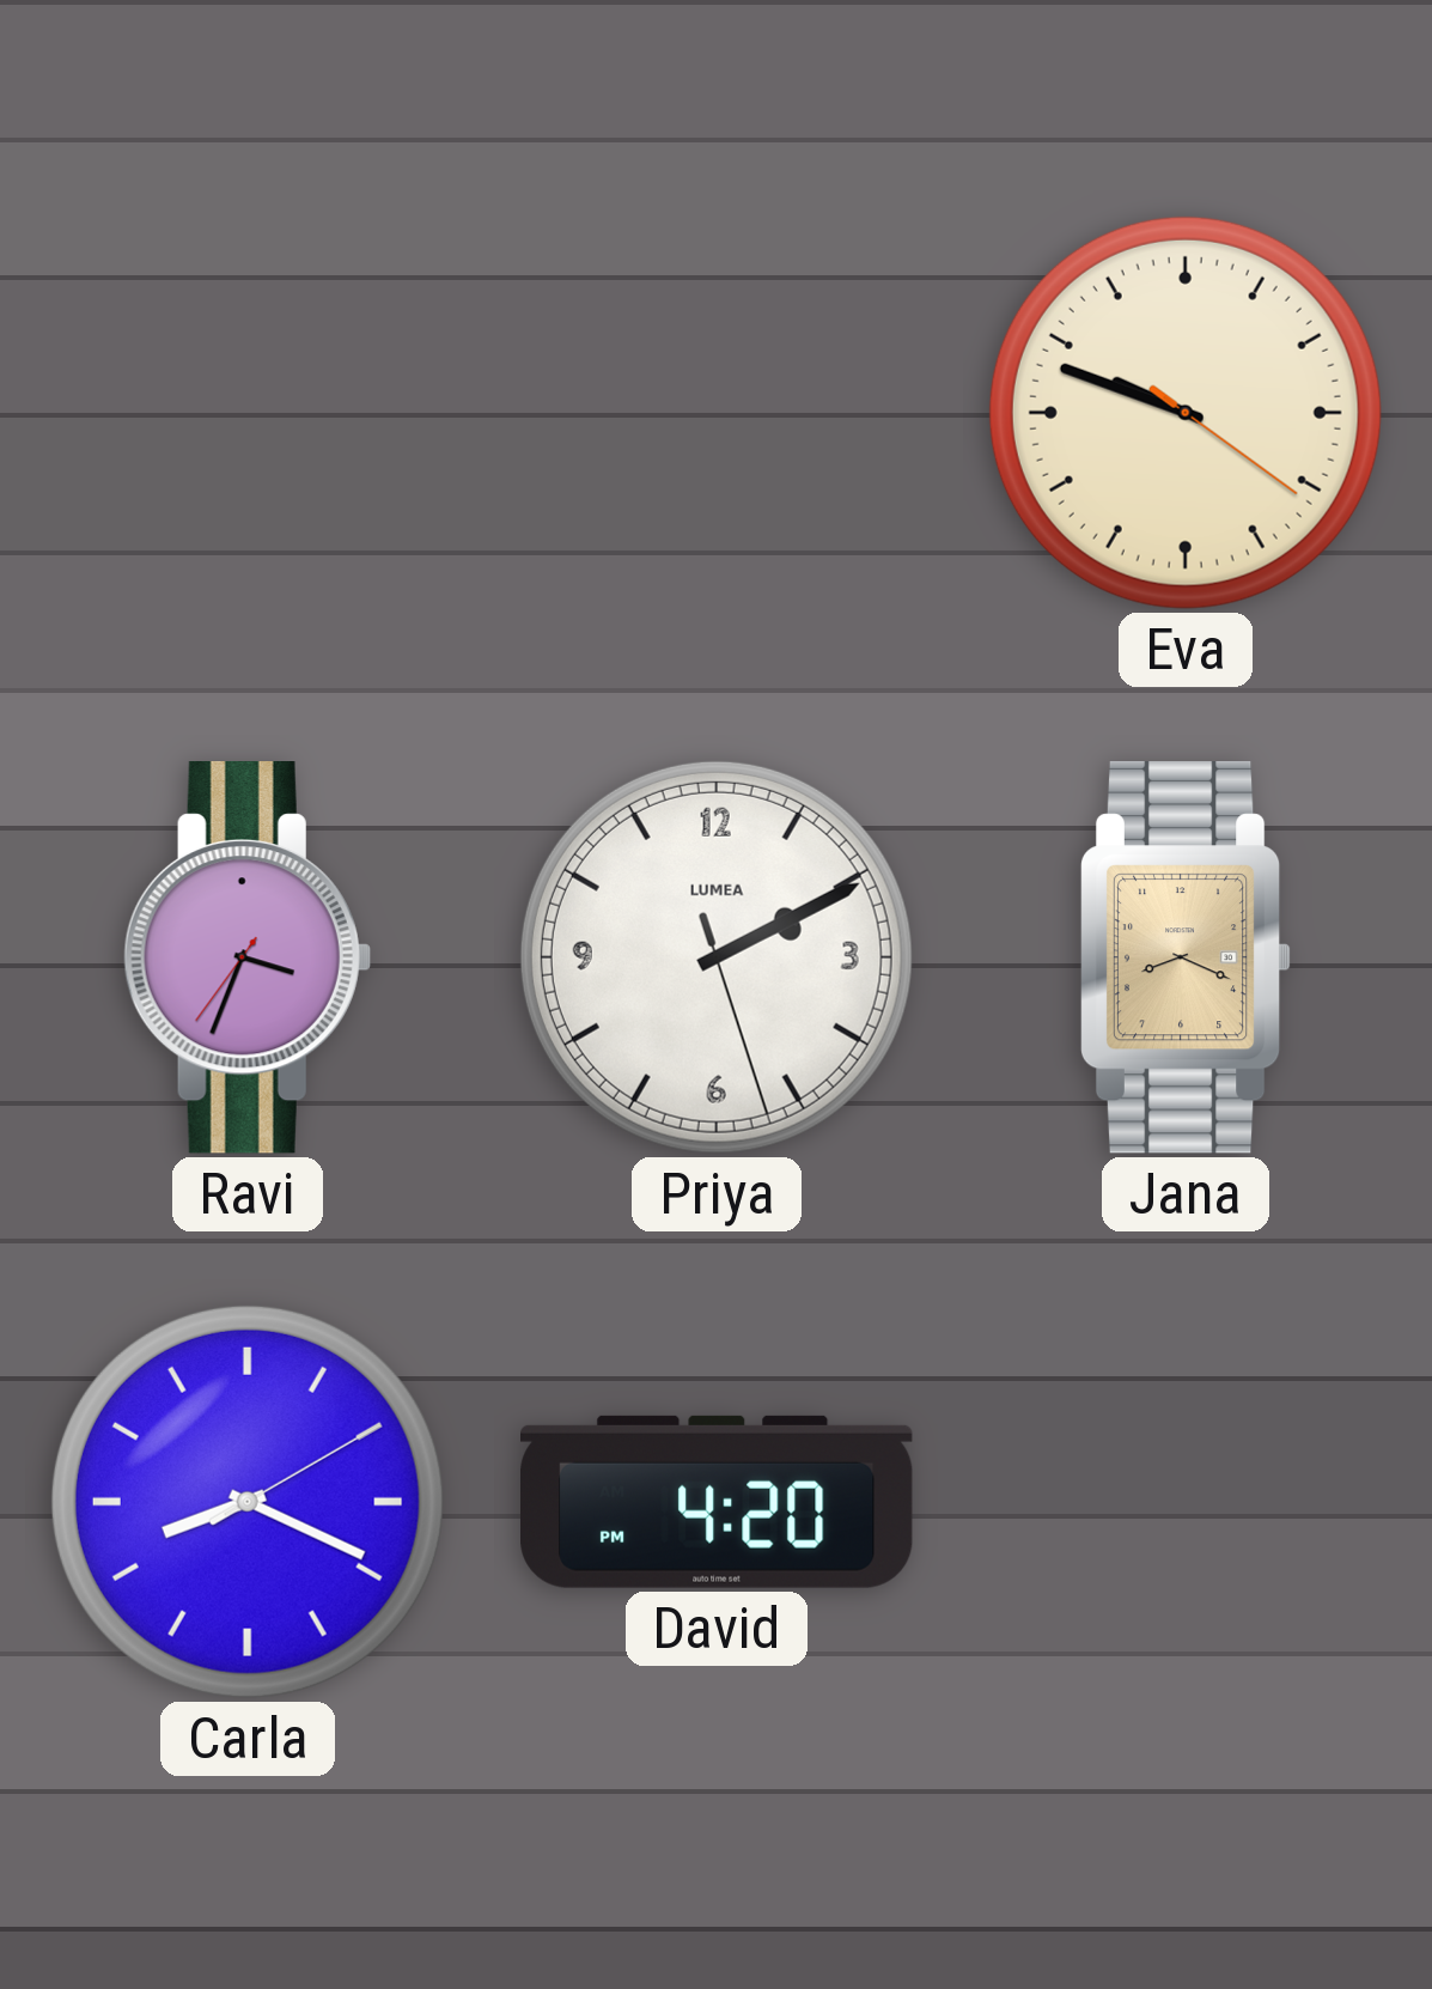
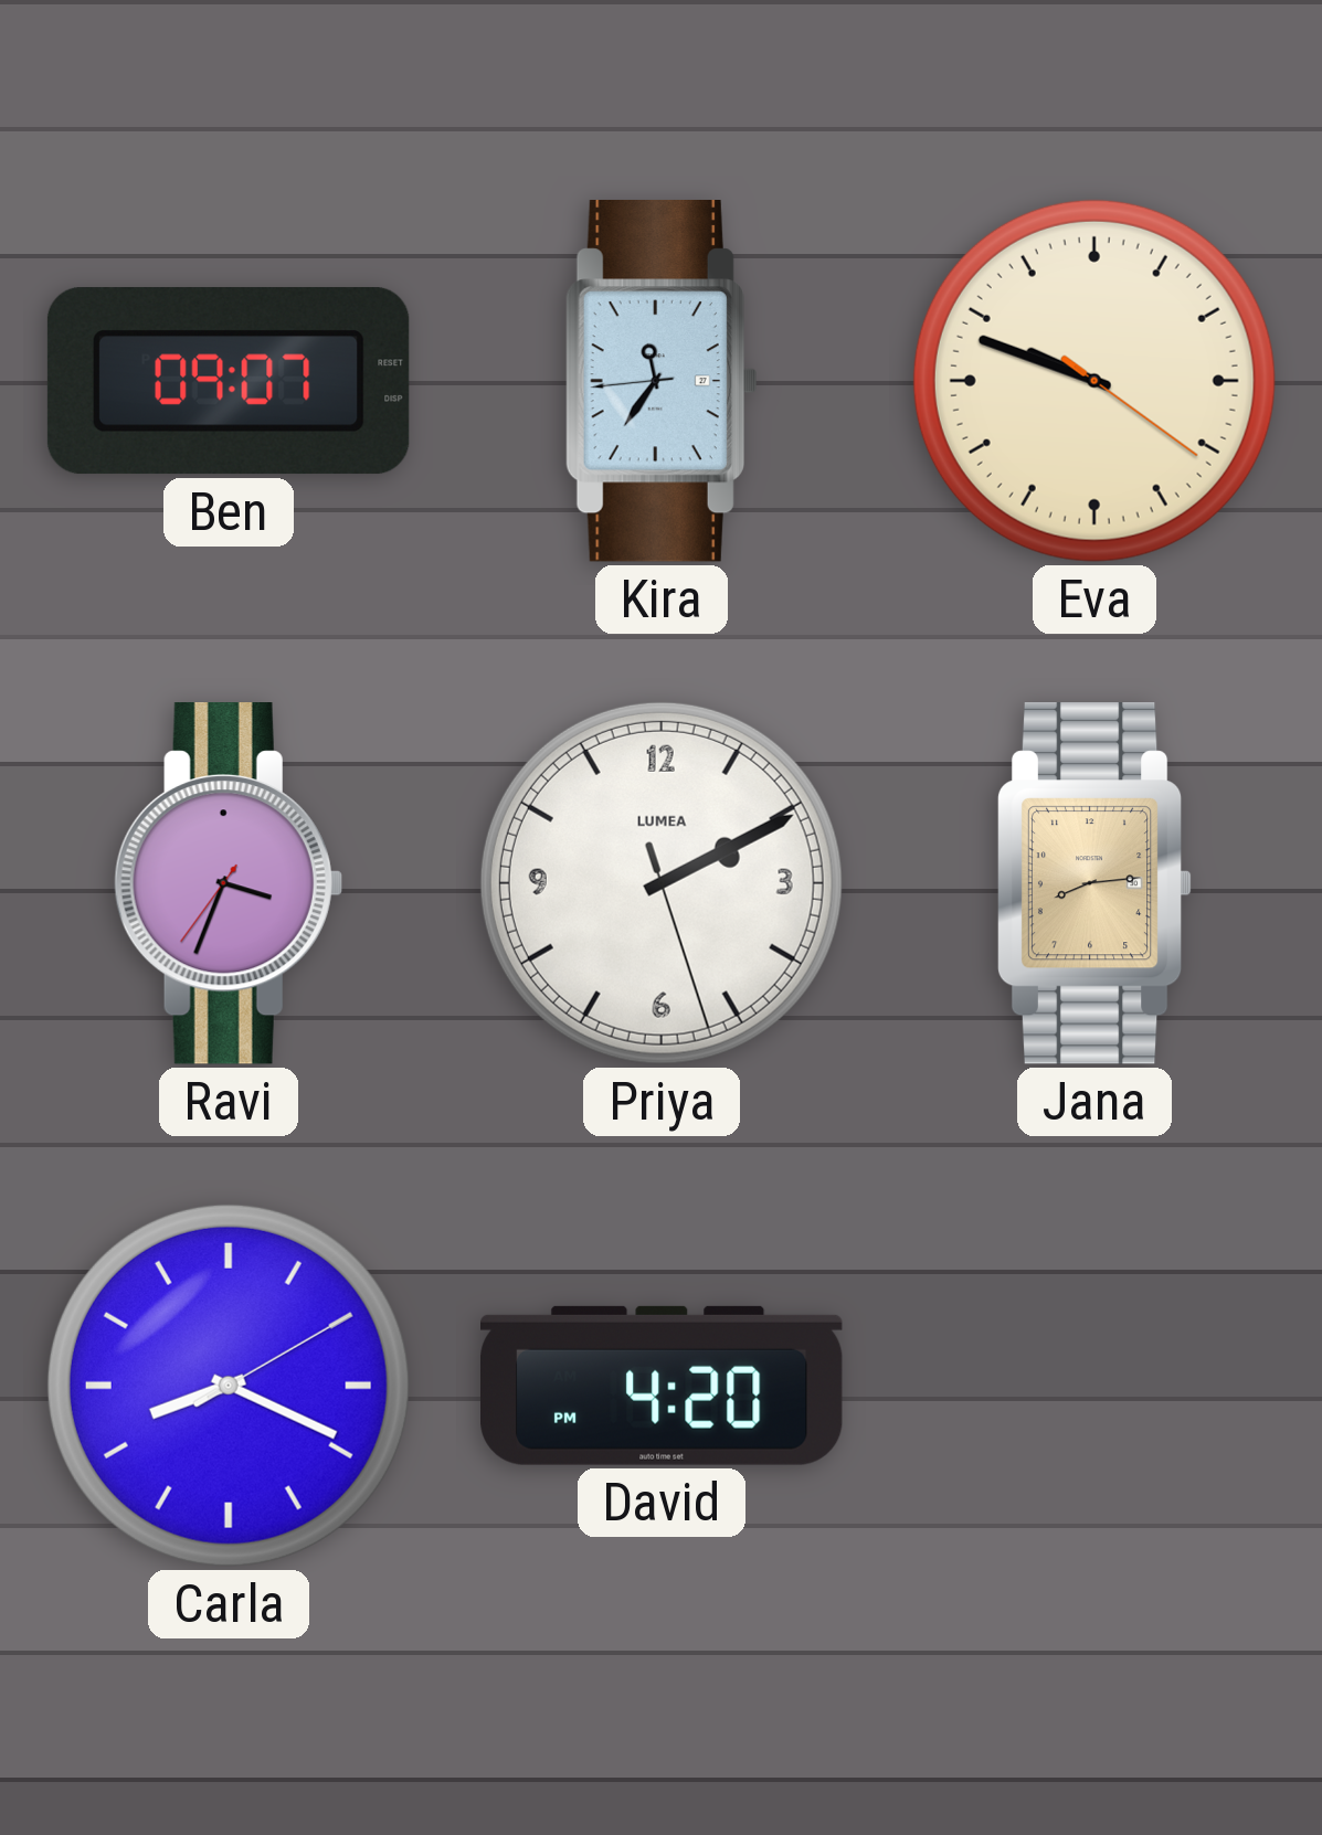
Ben: none -> 09:07
Kira: none -> 11:35
Jana: 8:19 -> 8:14
